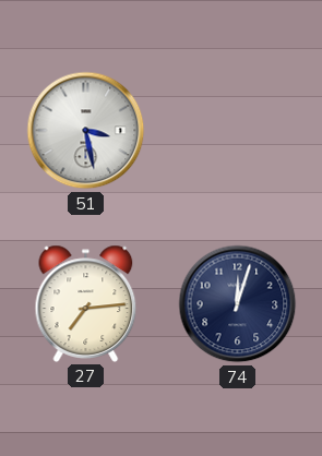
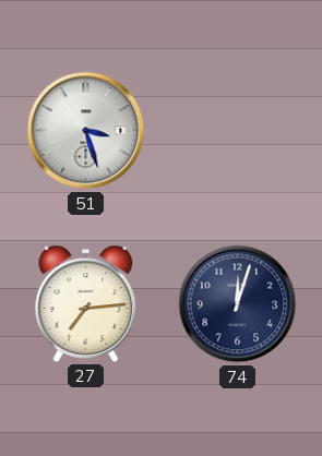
51: 3:28 -> 3:27
